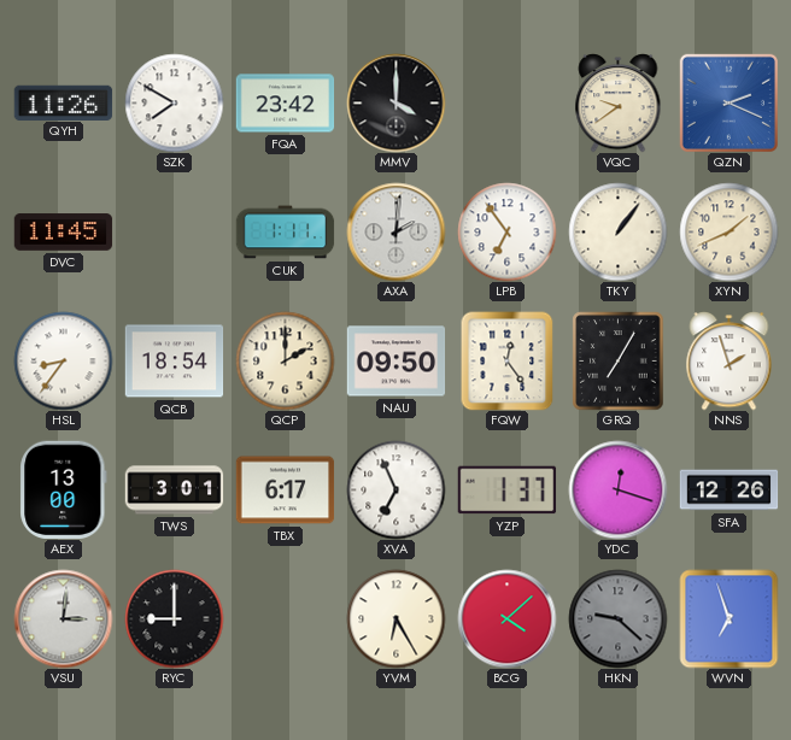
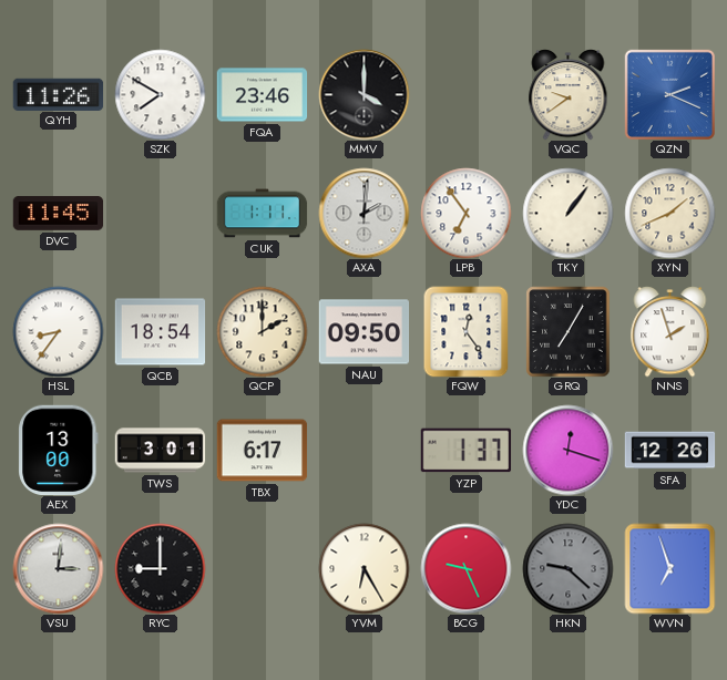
FQA: 23:42 -> 23:46
XVA: 6:56 -> none
BCG: 4:08 -> 9:26
